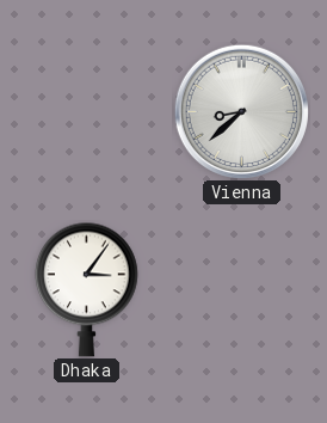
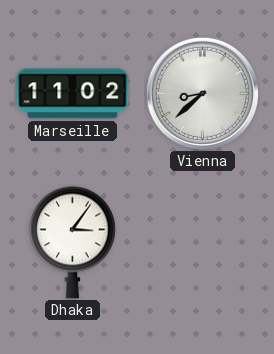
Marseille: none -> 11:02
